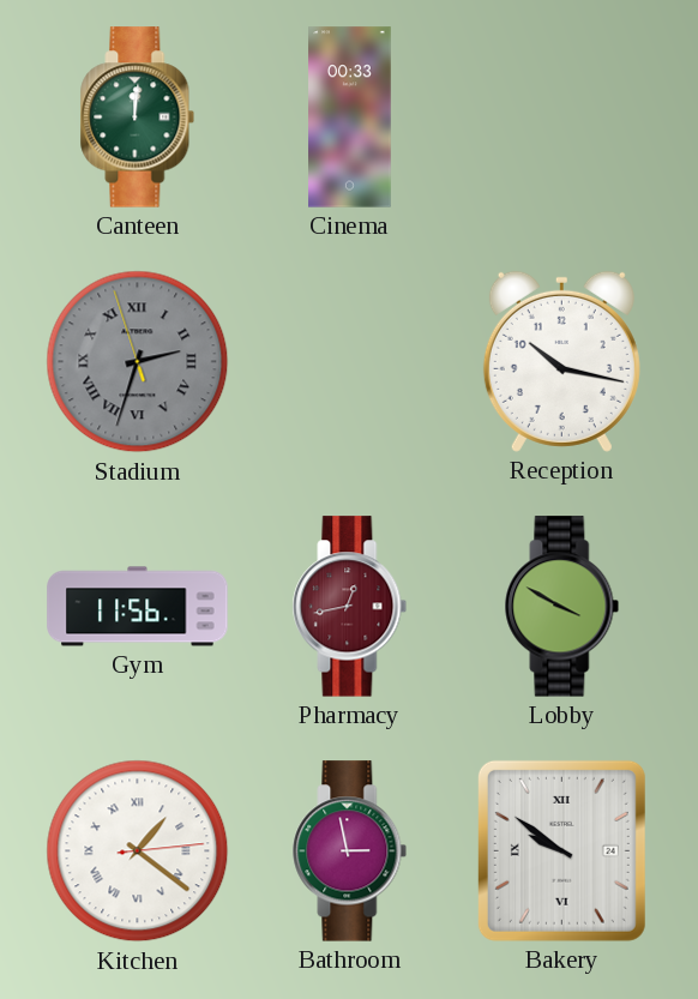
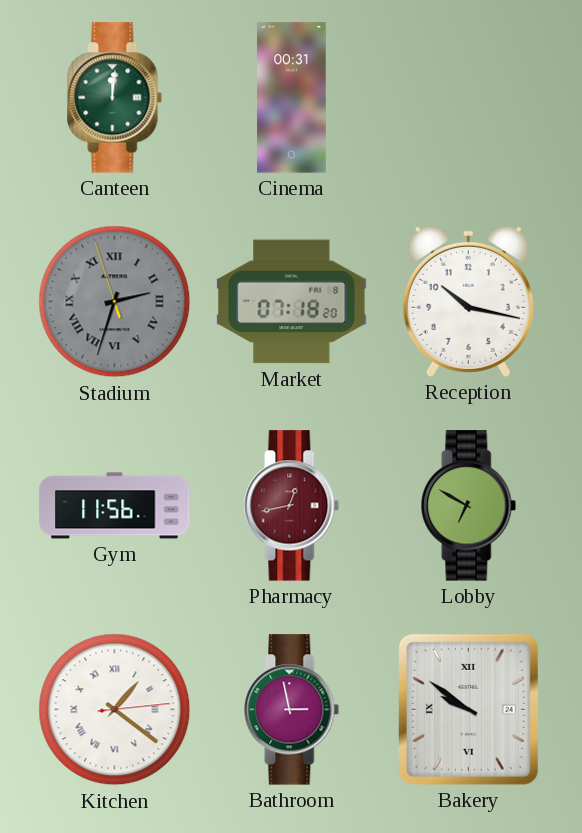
Cinema: 00:33 -> 00:31
Market: none -> 07:18
Lobby: 3:50 -> 6:50
